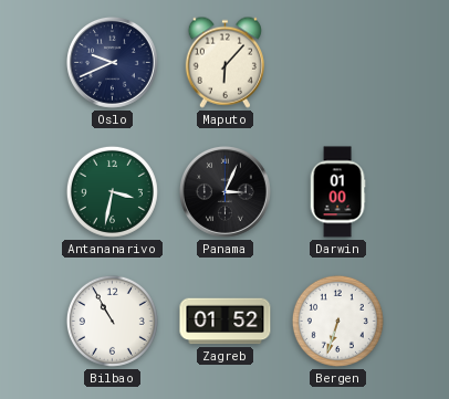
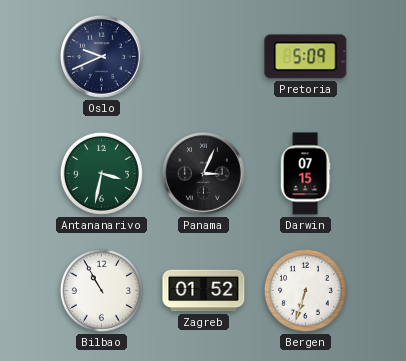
Maputo: 6:07 -> none
Pretoria: none -> 5:09
Darwin: 01:00 -> 07:15
